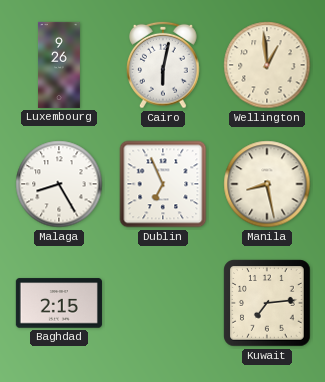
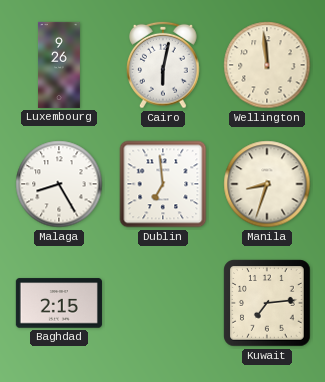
Wellington: 12:59 -> 11:59
Dublin: 6:56 -> 6:59
Manila: 8:28 -> 8:33
